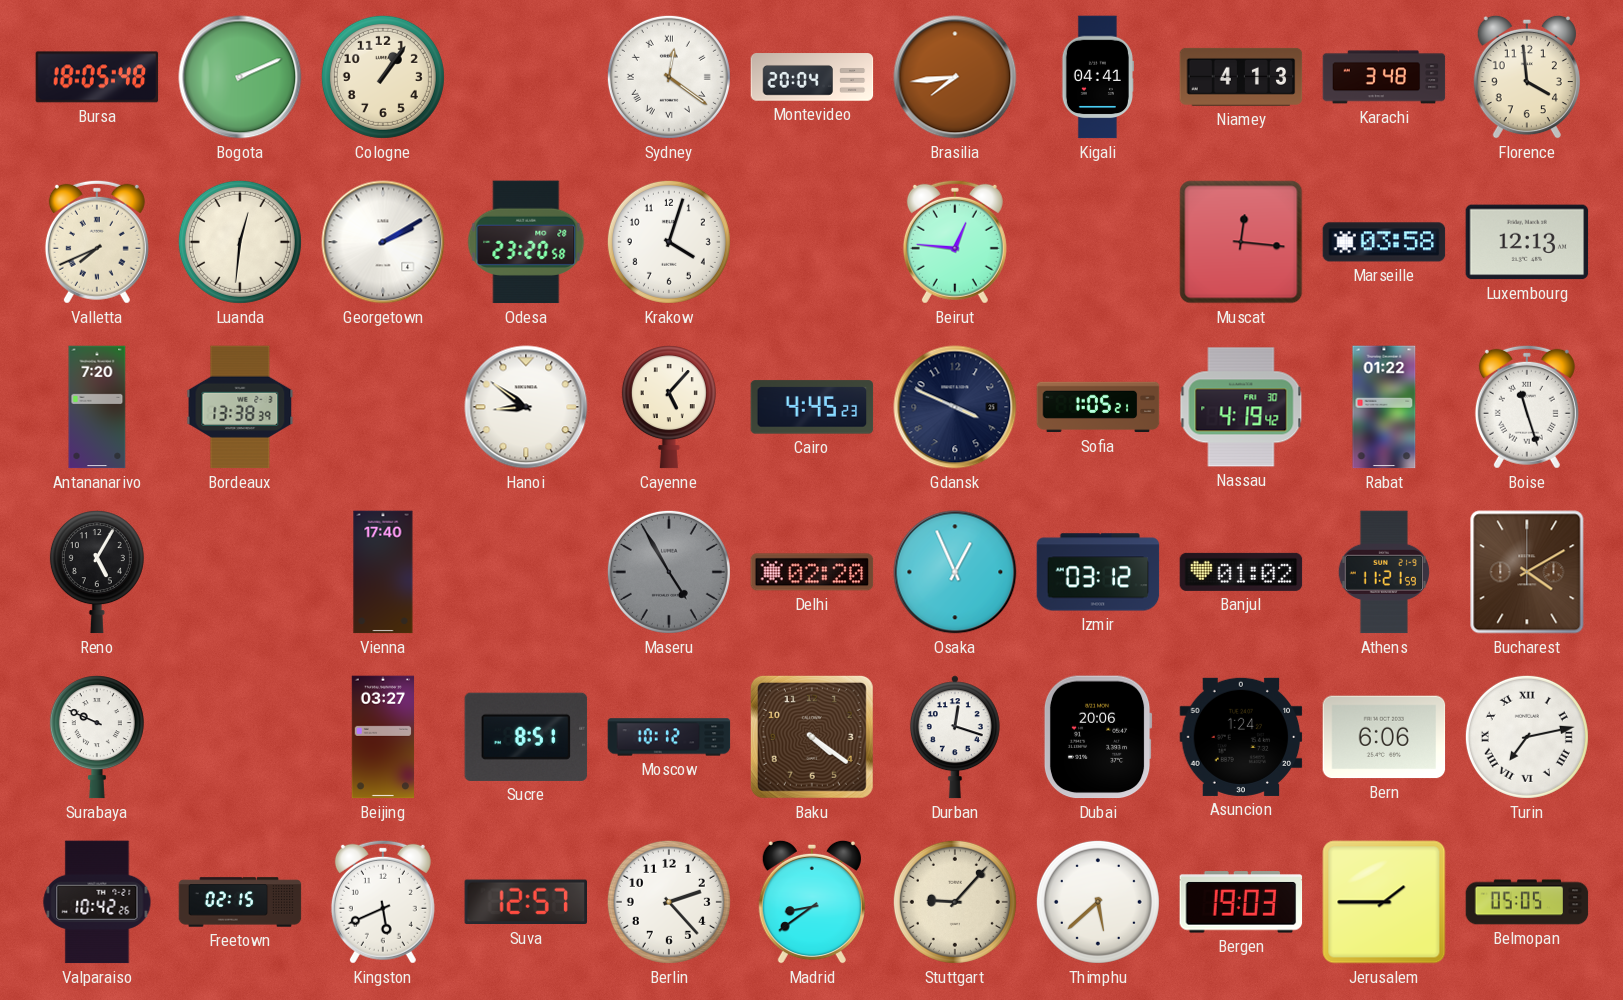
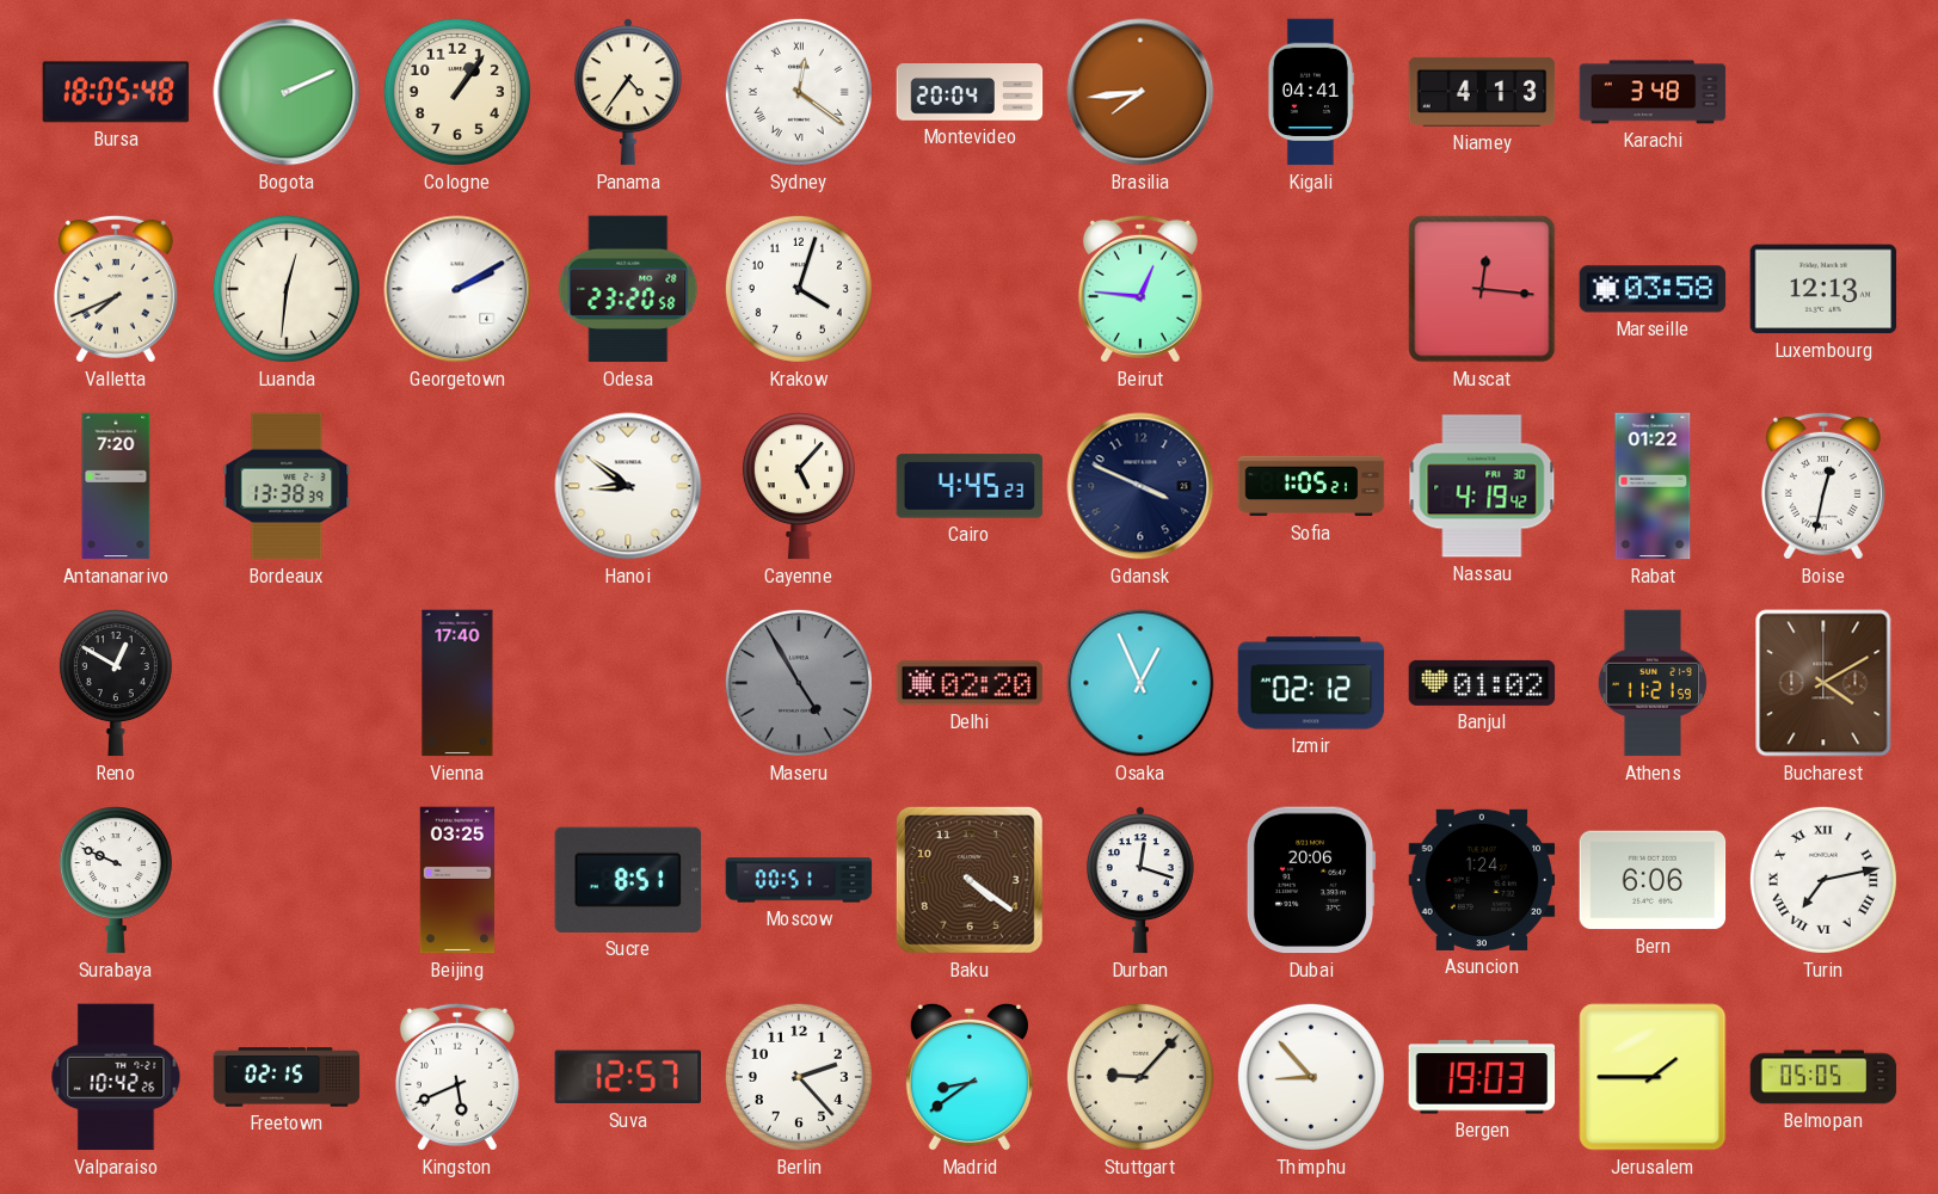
Panama: none -> 4:36
Florence: 3:59 -> none
Boise: 11:27 -> 12:32
Reno: 5:05 -> 12:50
Izmir: 03:12 -> 02:12
Beijing: 03:27 -> 03:25
Moscow: 10:12 -> 00:51
Thimphu: 5:38 -> 8:53
